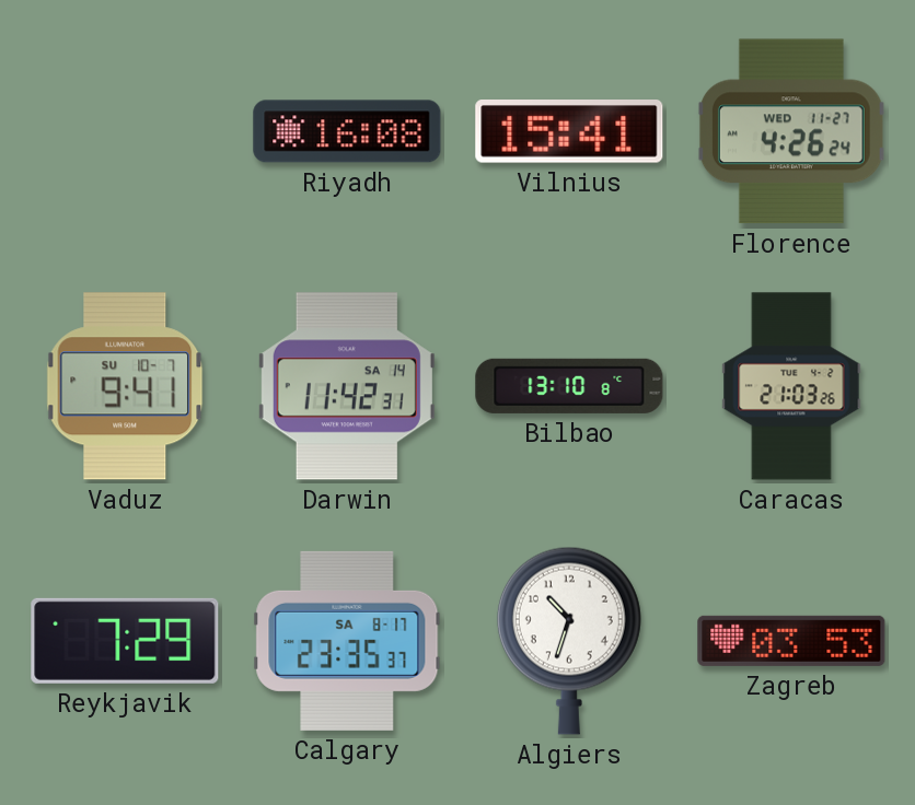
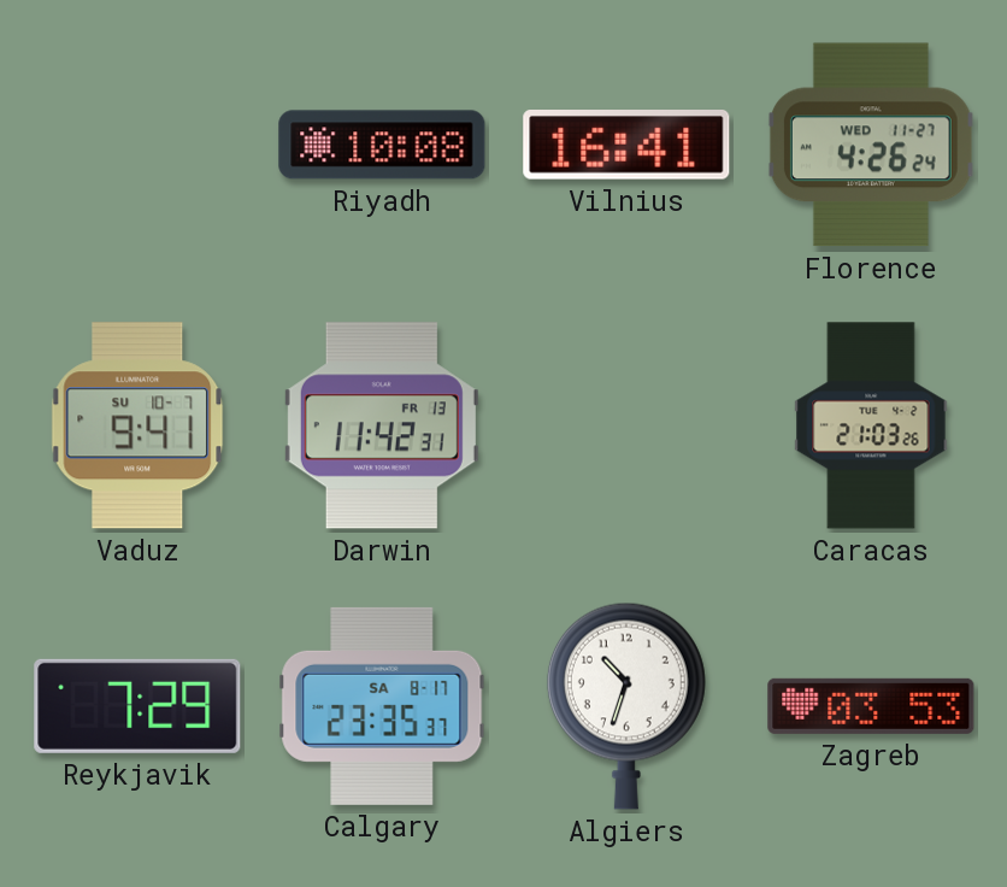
Riyadh: 16:08 -> 10:08
Vilnius: 15:41 -> 16:41
Darwin date: SA 14 -> FR 13
Bilbao: 13:10 -> none
